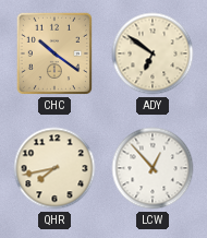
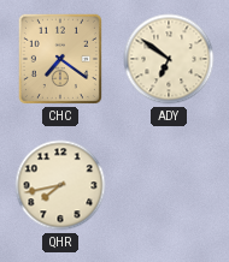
CHC: 10:21 -> 7:21
LCW: 12:53 -> none
